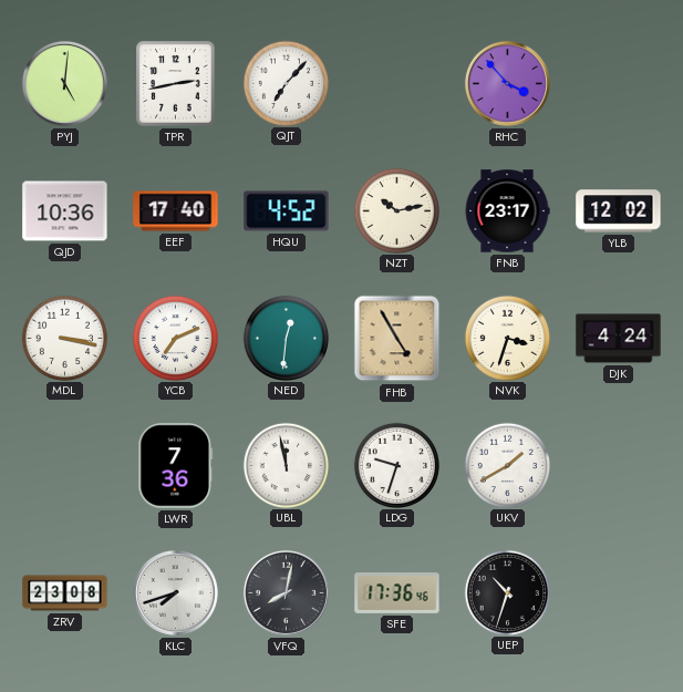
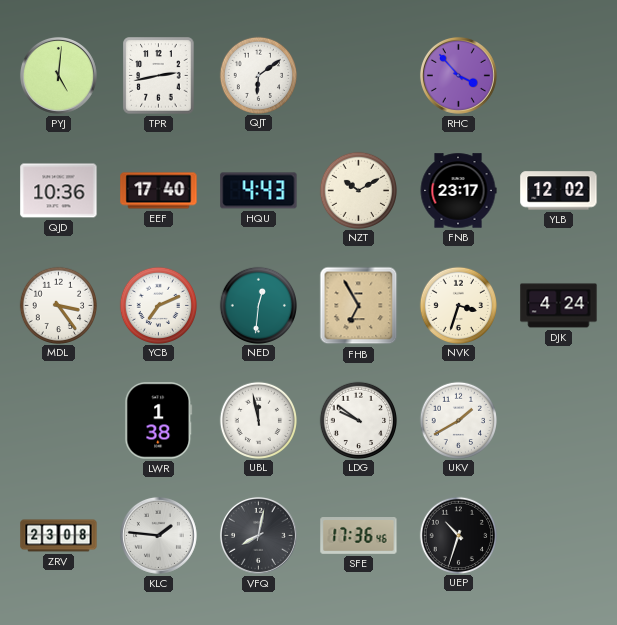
QJT: 7:07 -> 6:09
HQU: 4:52 -> 4:43
NZT: 10:13 -> 10:10
MDL: 3:17 -> 3:24
FHB: 4:55 -> 6:55
LWR: 7:36 -> 1:38
LDG: 9:33 -> 9:51
KLC: 7:42 -> 1:46
